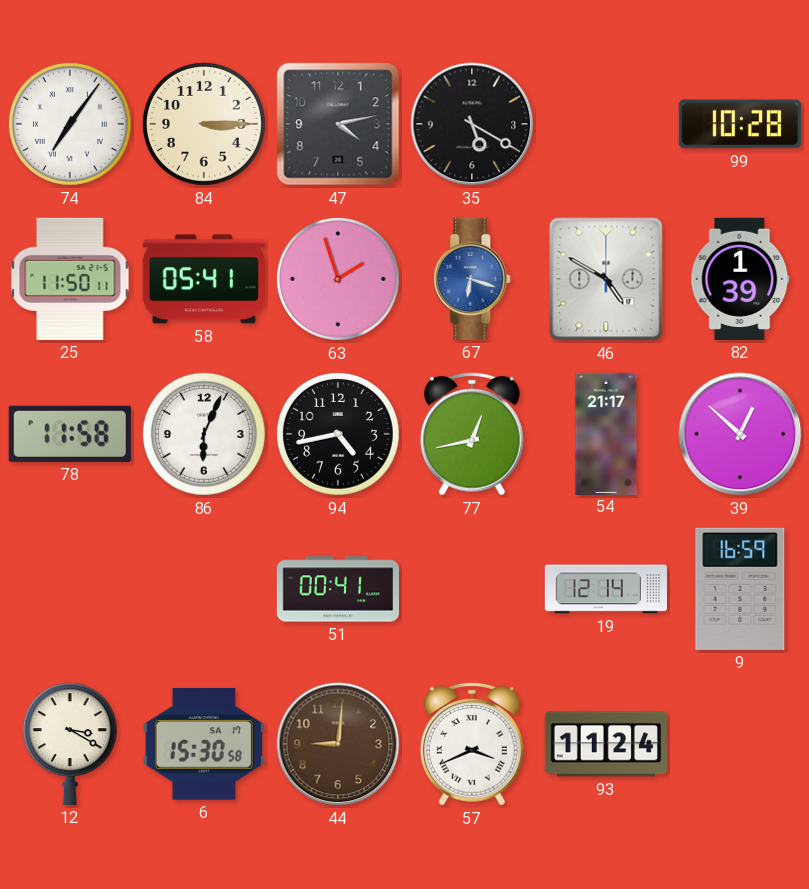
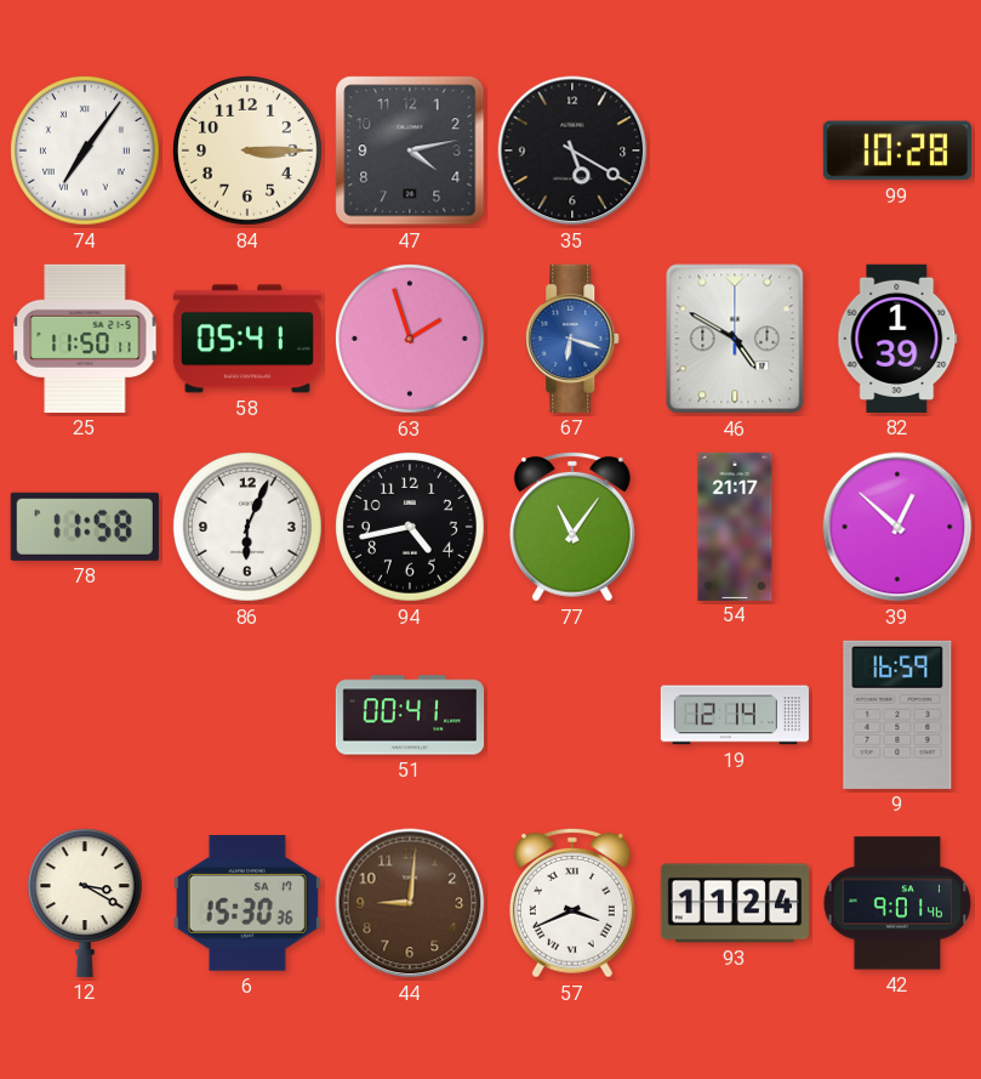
77: 12:43 -> 11:06
6: 15:30:58 -> 15:30:36
42: none -> 9:01
